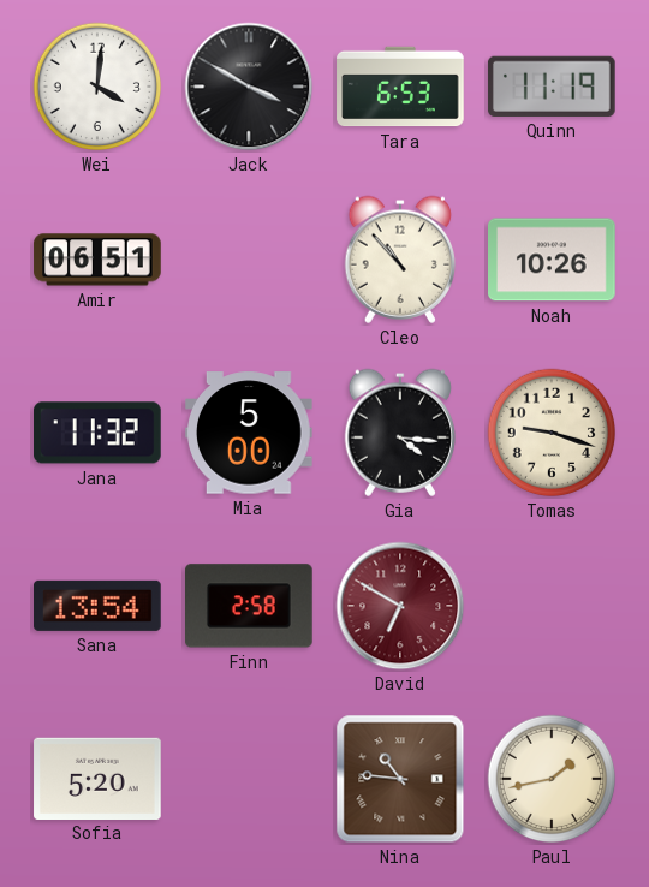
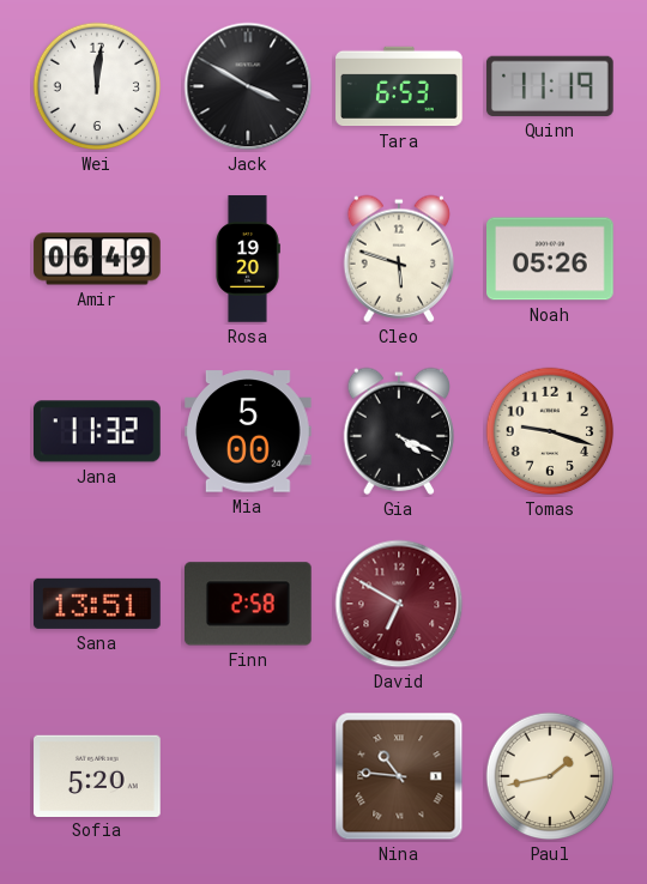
Wei: 4:01 -> 12:01
Amir: 06:51 -> 06:49
Rosa: none -> 19:20
Cleo: 10:53 -> 5:48
Noah: 10:26 -> 05:26
Gia: 4:16 -> 4:19
Sana: 13:54 -> 13:51
